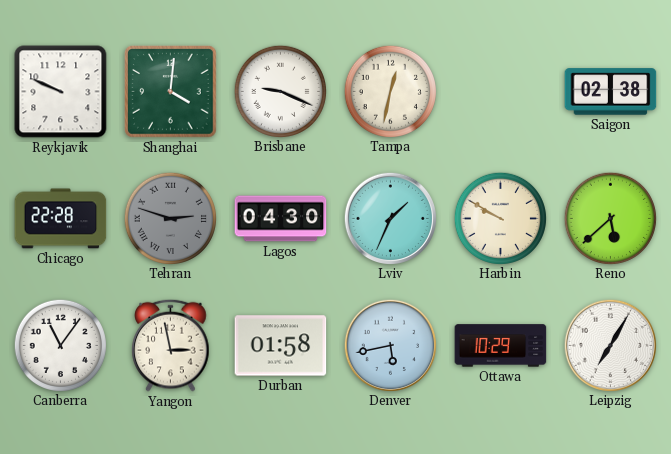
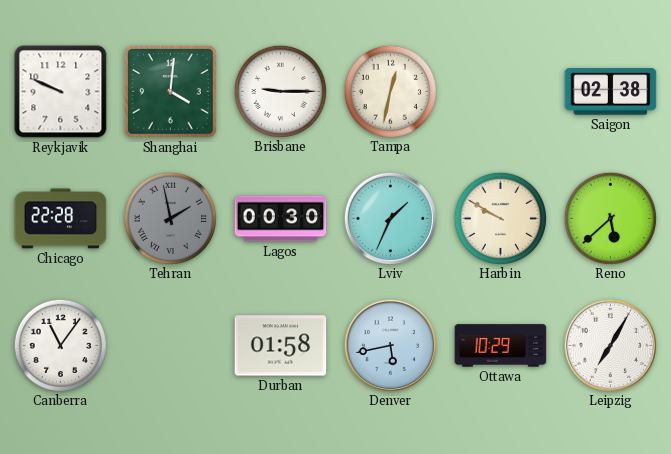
Brisbane: 9:19 -> 9:15
Tehran: 2:48 -> 1:58
Lagos: 04:30 -> 00:30
Yangon: 2:58 -> none
